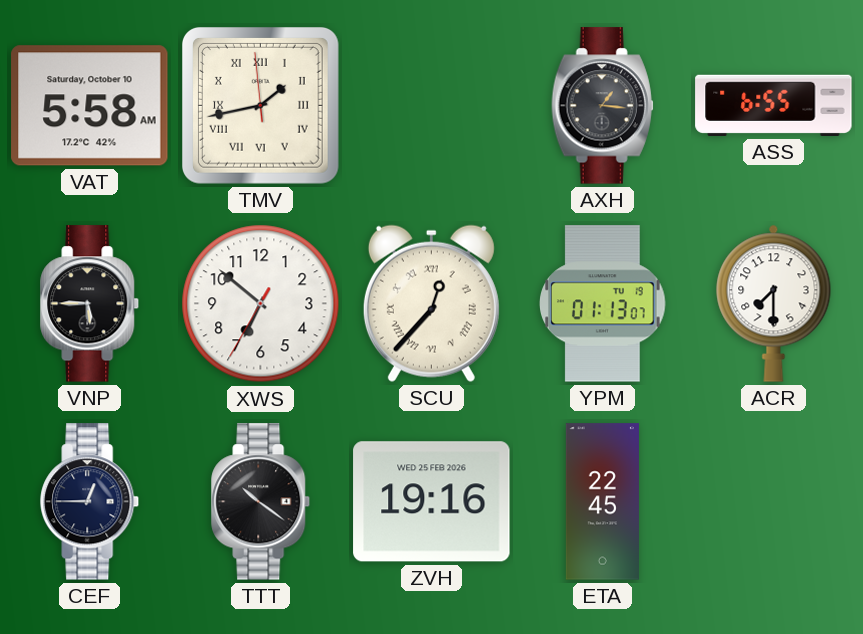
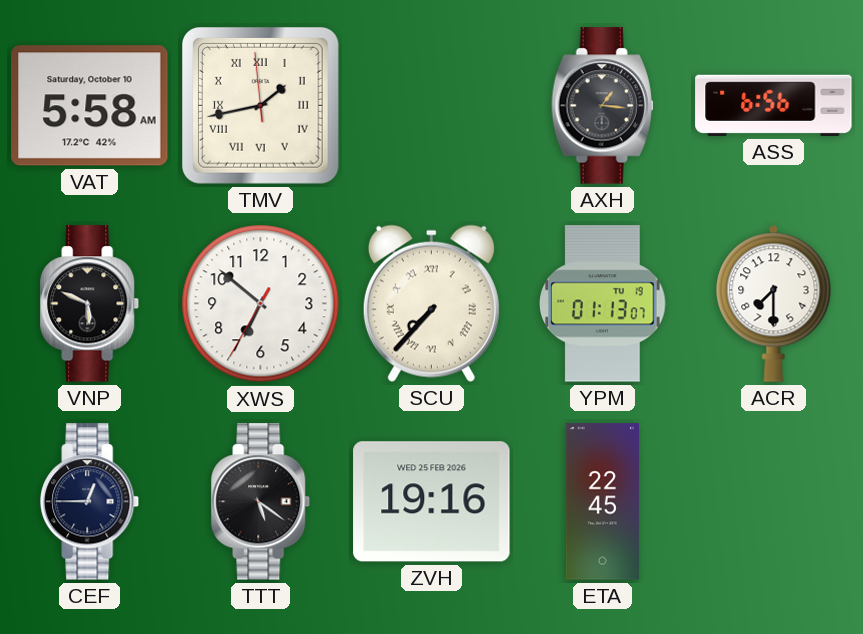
ASS: 6:55 -> 6:56
VNP: 5:45 -> 5:49
SCU: 12:37 -> 7:37
TTT: 10:21 -> 5:21
